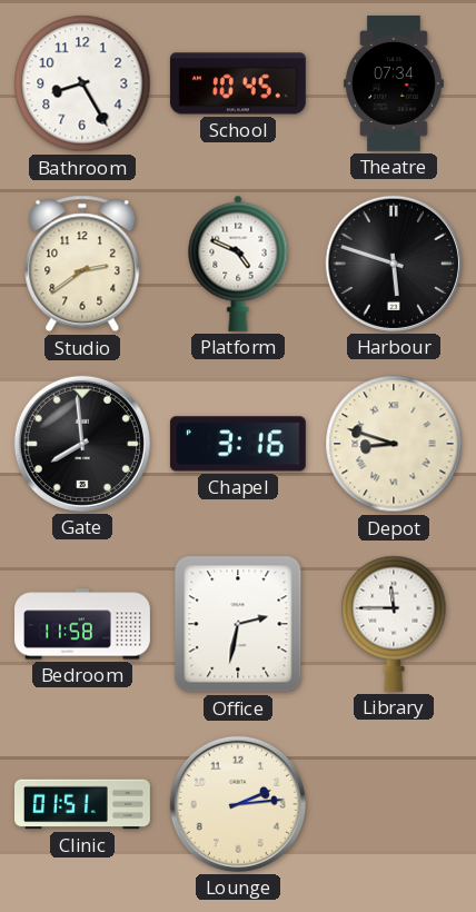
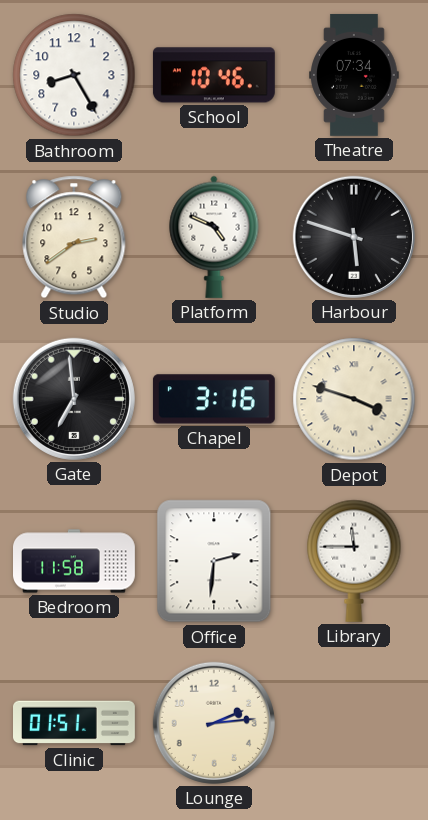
School: 10:45 -> 10:46
Gate: 7:59 -> 6:59
Depot: 8:48 -> 3:48
Office: 2:32 -> 2:31
